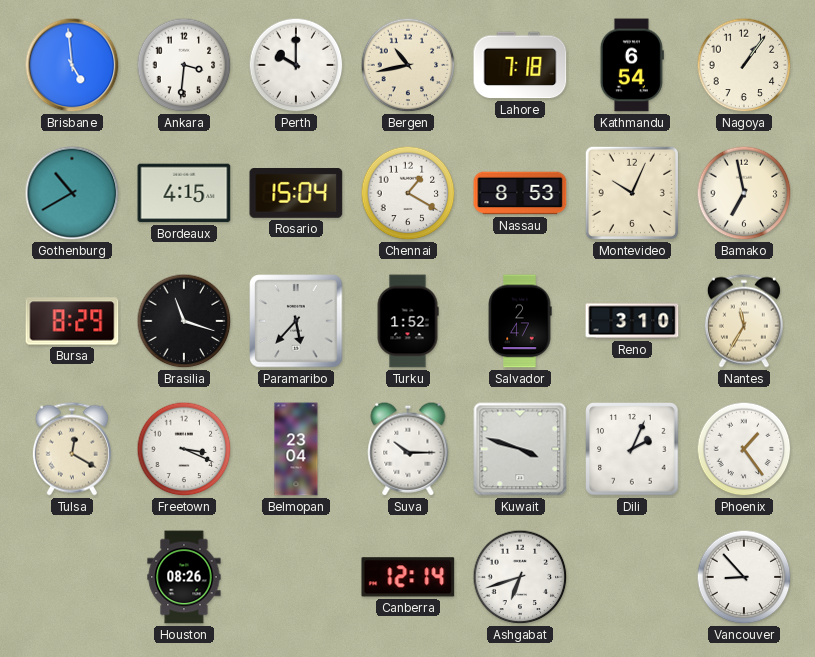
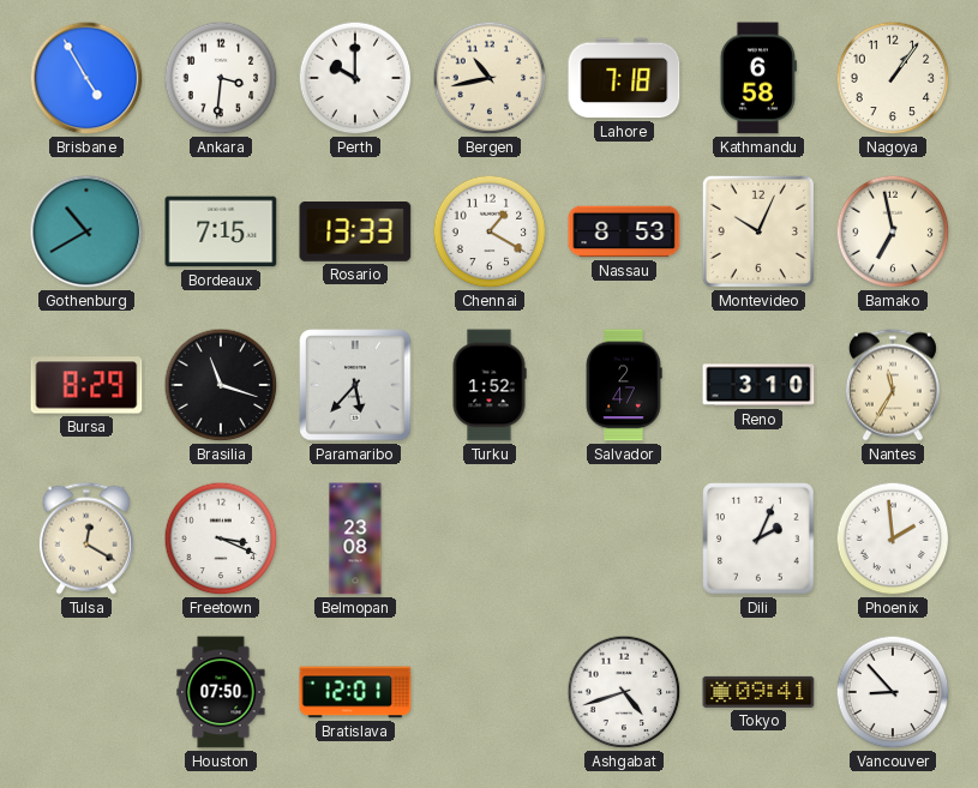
Brisbane: 4:59 -> 4:55
Kathmandu: 6:54 -> 6:58
Bordeaux: 4:15 -> 7:15
Rosario: 15:04 -> 13:33
Belmopan: 23:04 -> 23:08
Suva: 10:15 -> none
Kuwait: 3:48 -> none
Phoenix: 1:24 -> 1:59
Houston: 08:26 -> 07:50
Bratislava: none -> 12:01
Canberra: 12:14 -> none
Ashgabat: 6:42 -> 4:42
Tokyo: none -> 09:41
